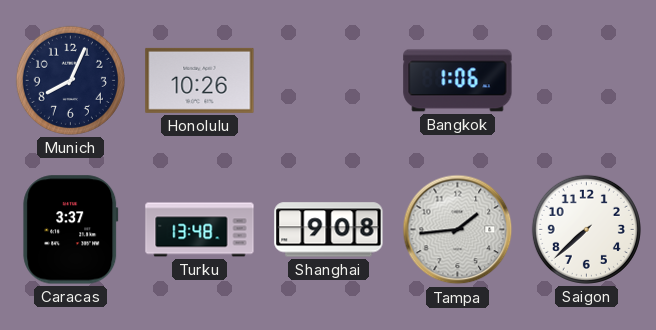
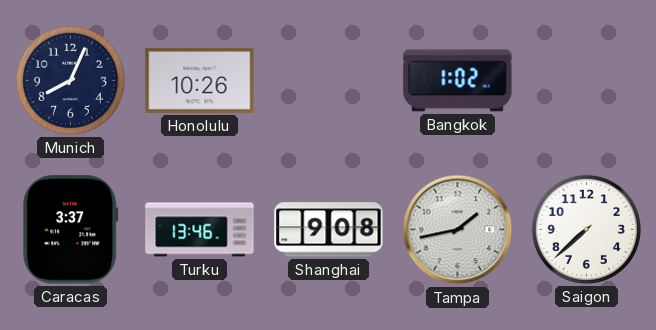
Bangkok: 1:06 -> 1:02
Turku: 13:48 -> 13:46
Tampa: 1:44 -> 1:43
